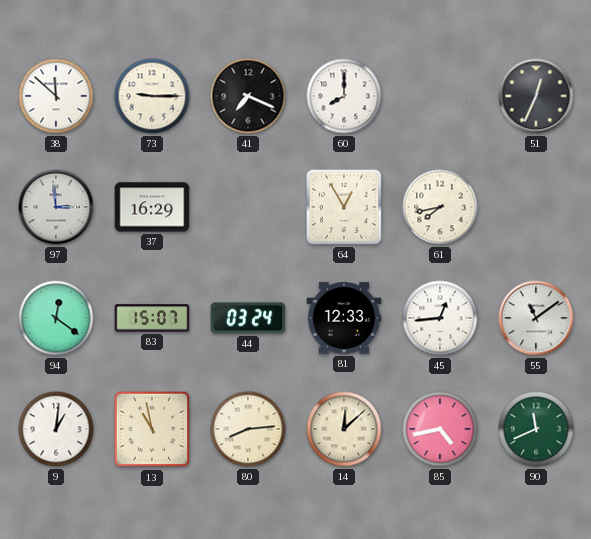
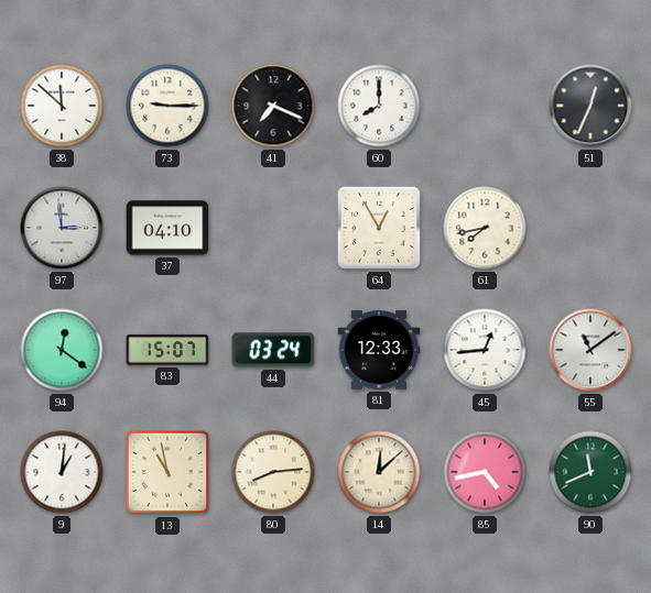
37: 16:29 -> 04:10
